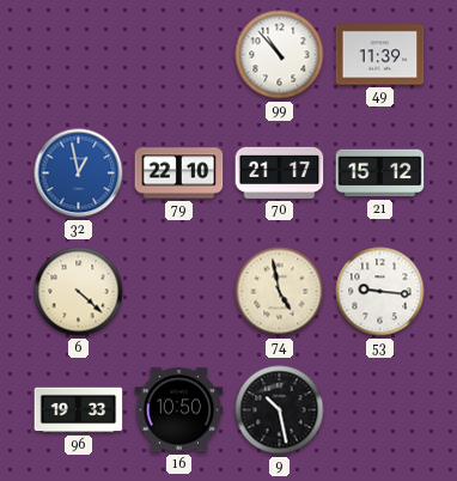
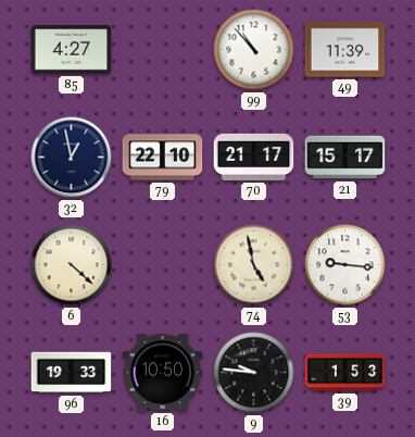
85: none -> 4:27
32 dial: blue -> navy
21: 15:12 -> 15:17
9: 10:28 -> 9:46
39: none -> 1:53
